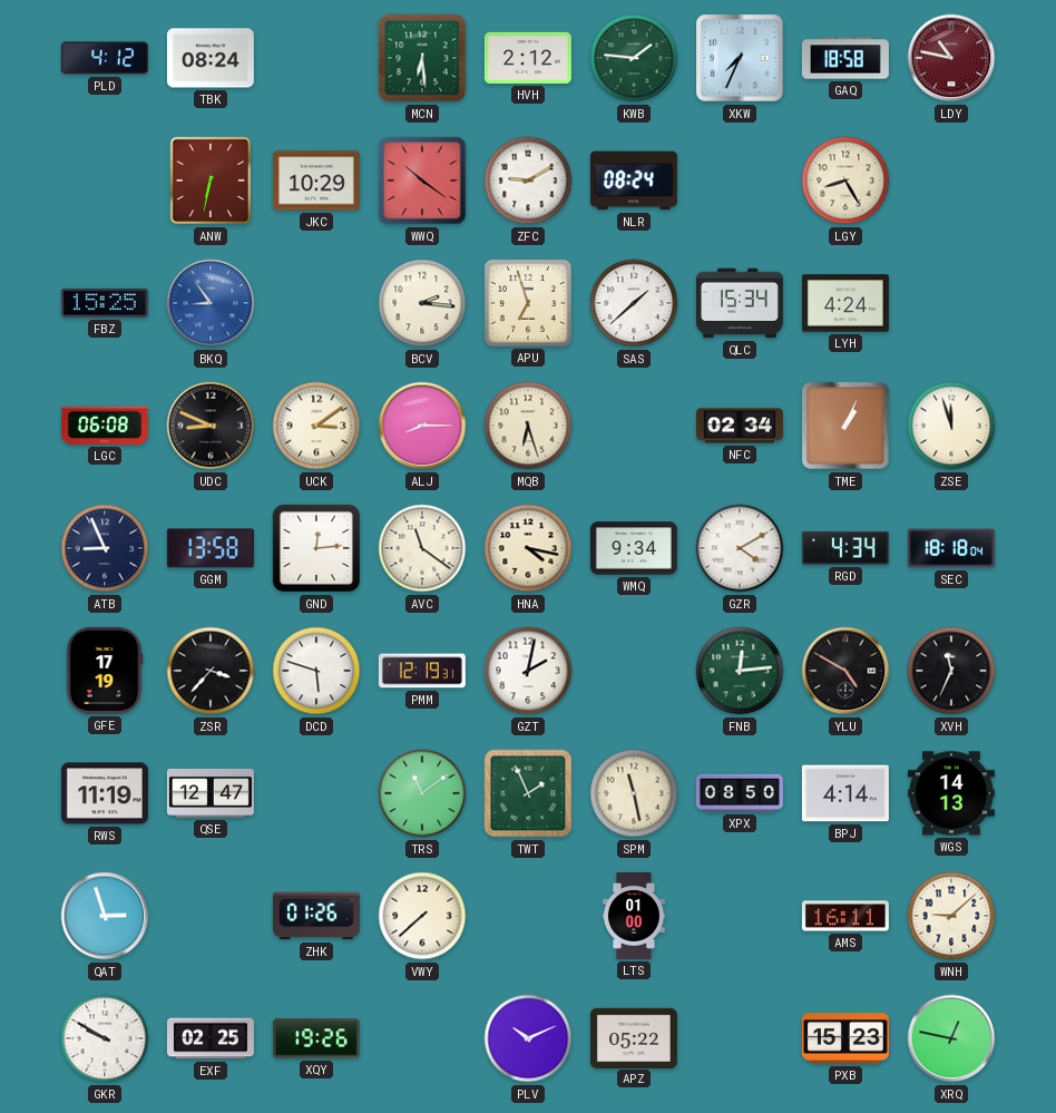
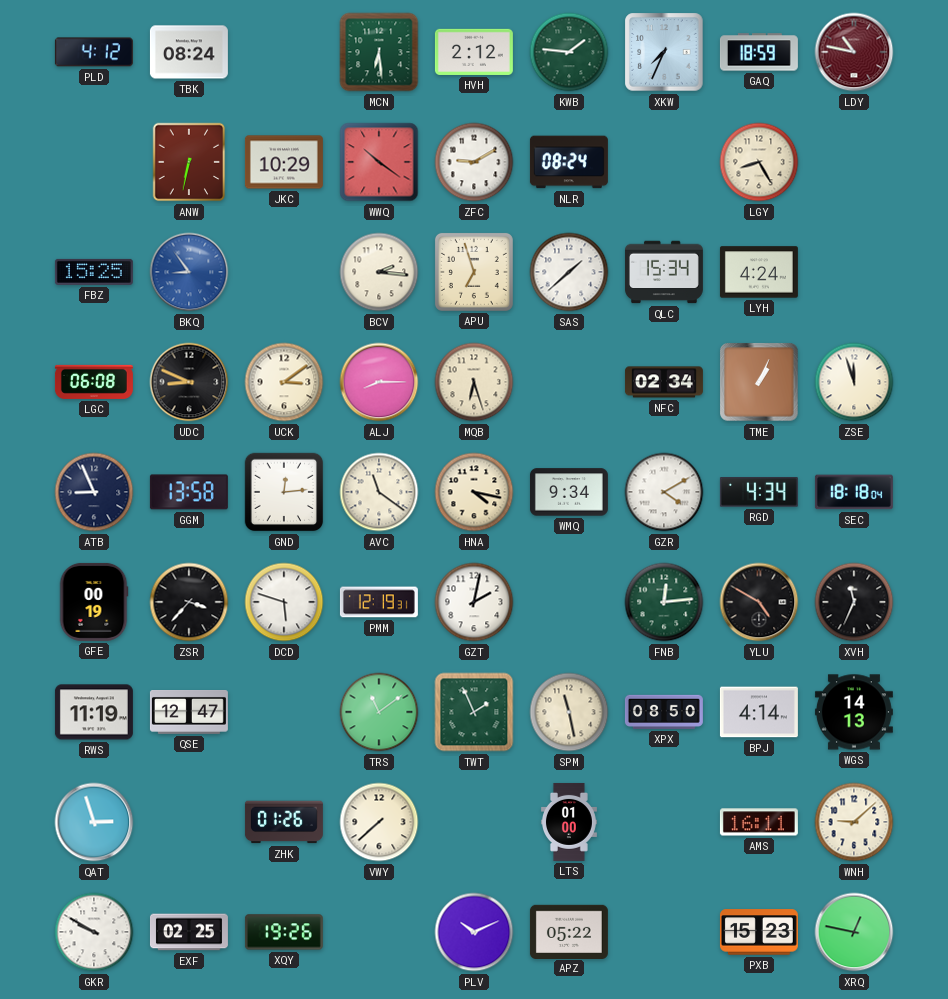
GAQ: 18:58 -> 18:59
GFE: 17:19 -> 00:19
